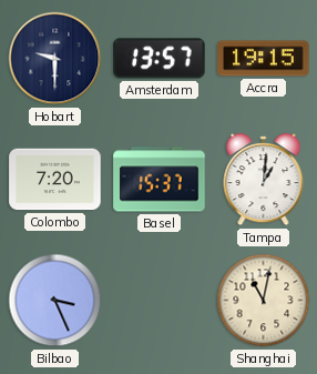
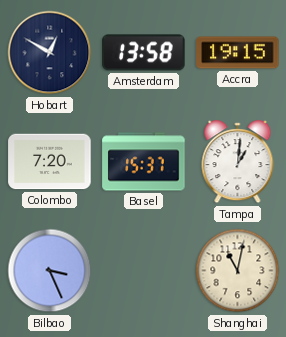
Hobart: 9:30 -> 12:50
Amsterdam: 13:57 -> 13:58
